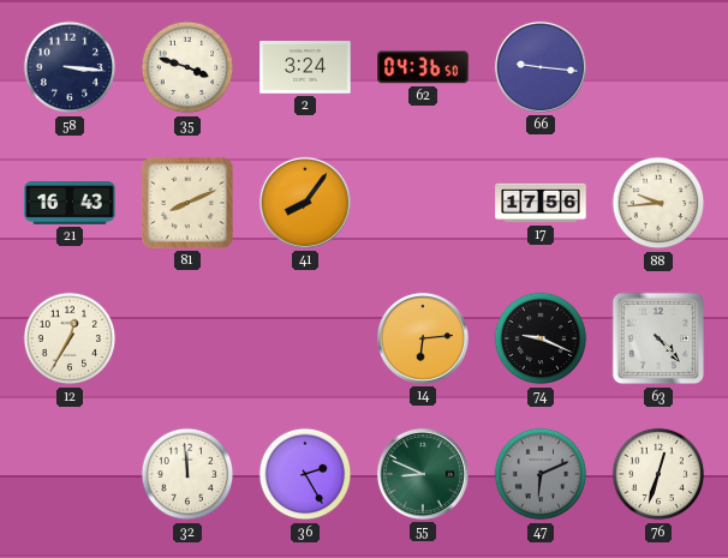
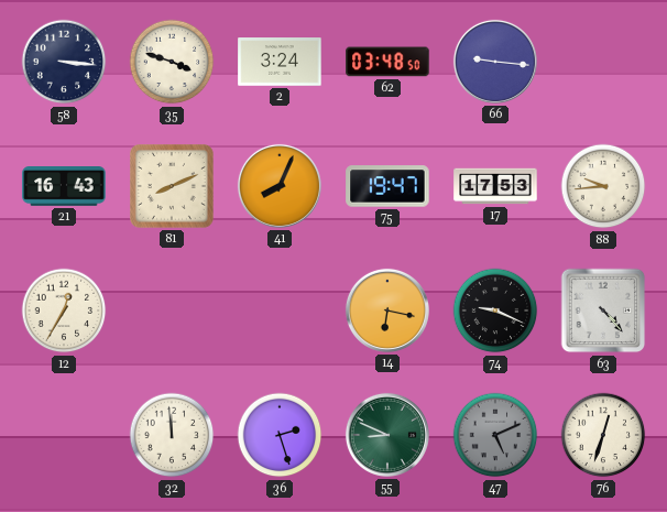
62: 04:36 -> 03:48
41: 8:06 -> 8:04
75: none -> 19:47
17: 17:56 -> 17:53
14: 6:14 -> 6:17
36: 2:25 -> 2:27
47: 6:11 -> 5:11
